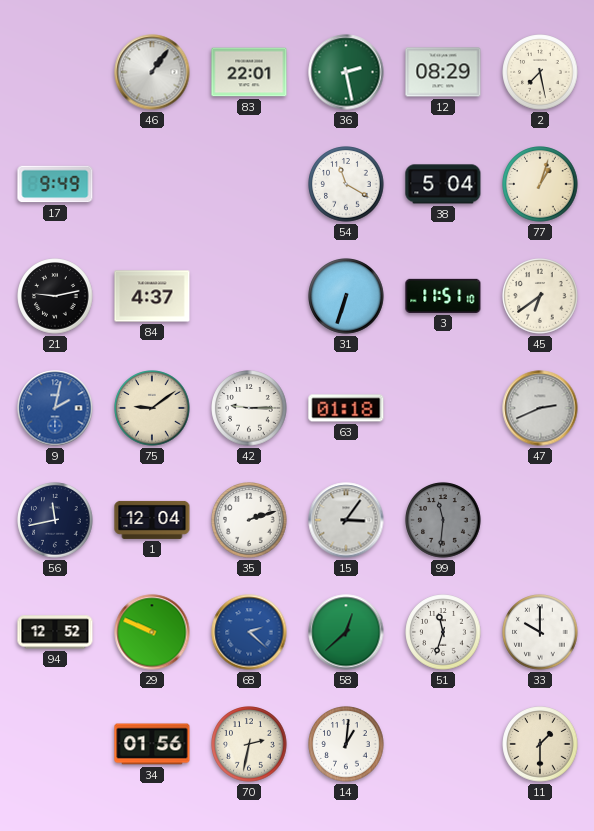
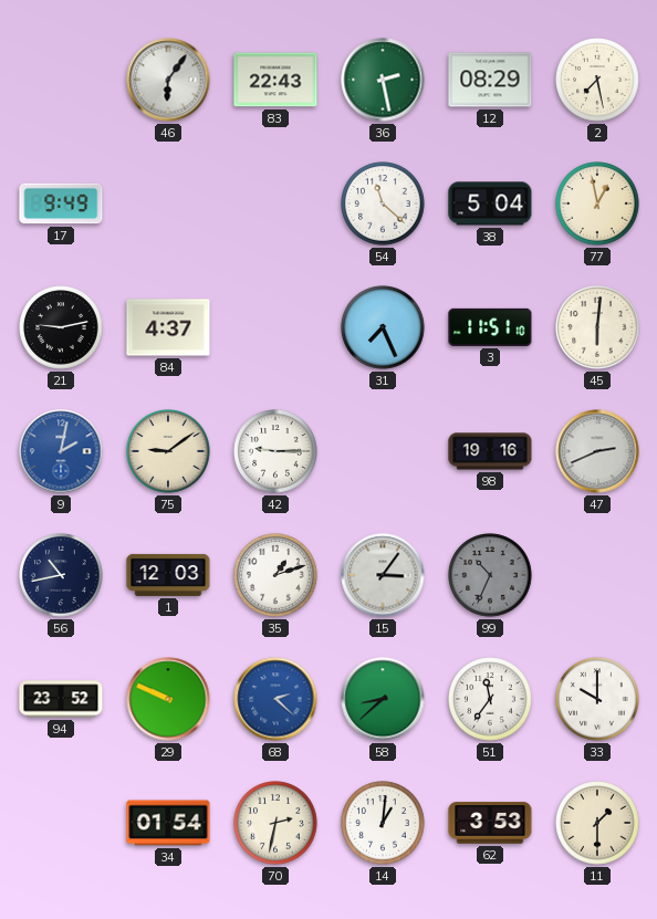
46: 1:06 -> 6:06
83: 22:01 -> 22:43
54: 11:20 -> 11:22
77: 1:03 -> 12:58
31: 6:33 -> 7:26
45: 6:39 -> 6:01
63: 01:18 -> none
98: none -> 19:16
56: 11:43 -> 10:43
1: 12:04 -> 12:03
35: 2:12 -> 1:12
99: 11:31 -> 10:34
94: 12:52 -> 23:52
58: 12:38 -> 8:38
51: 11:33 -> 11:36
34: 01:56 -> 01:54
62: none -> 3:53
